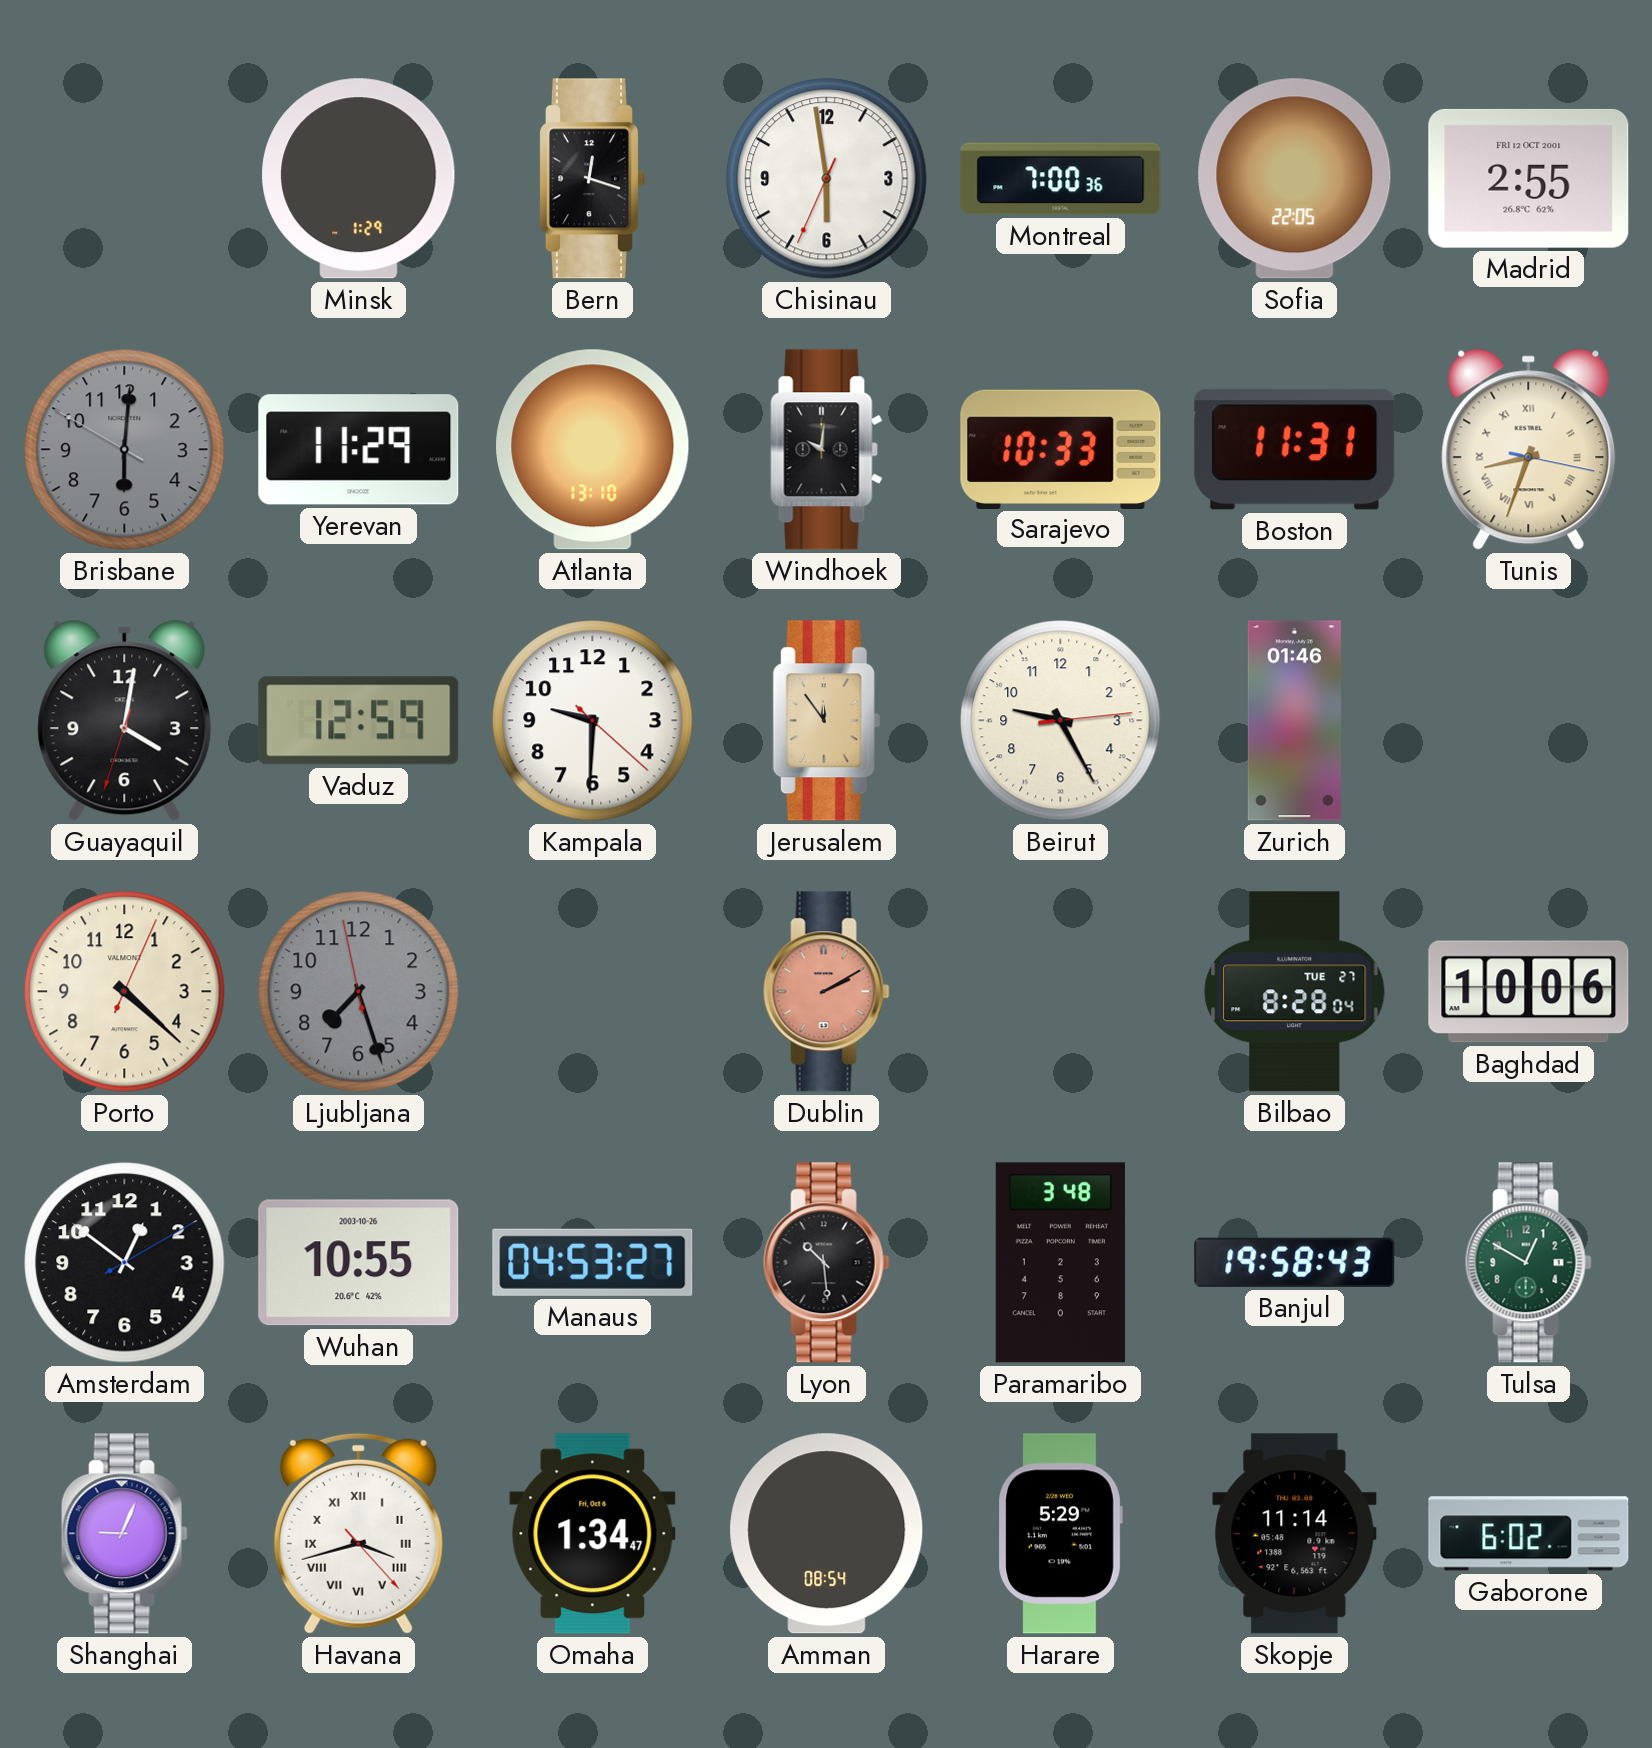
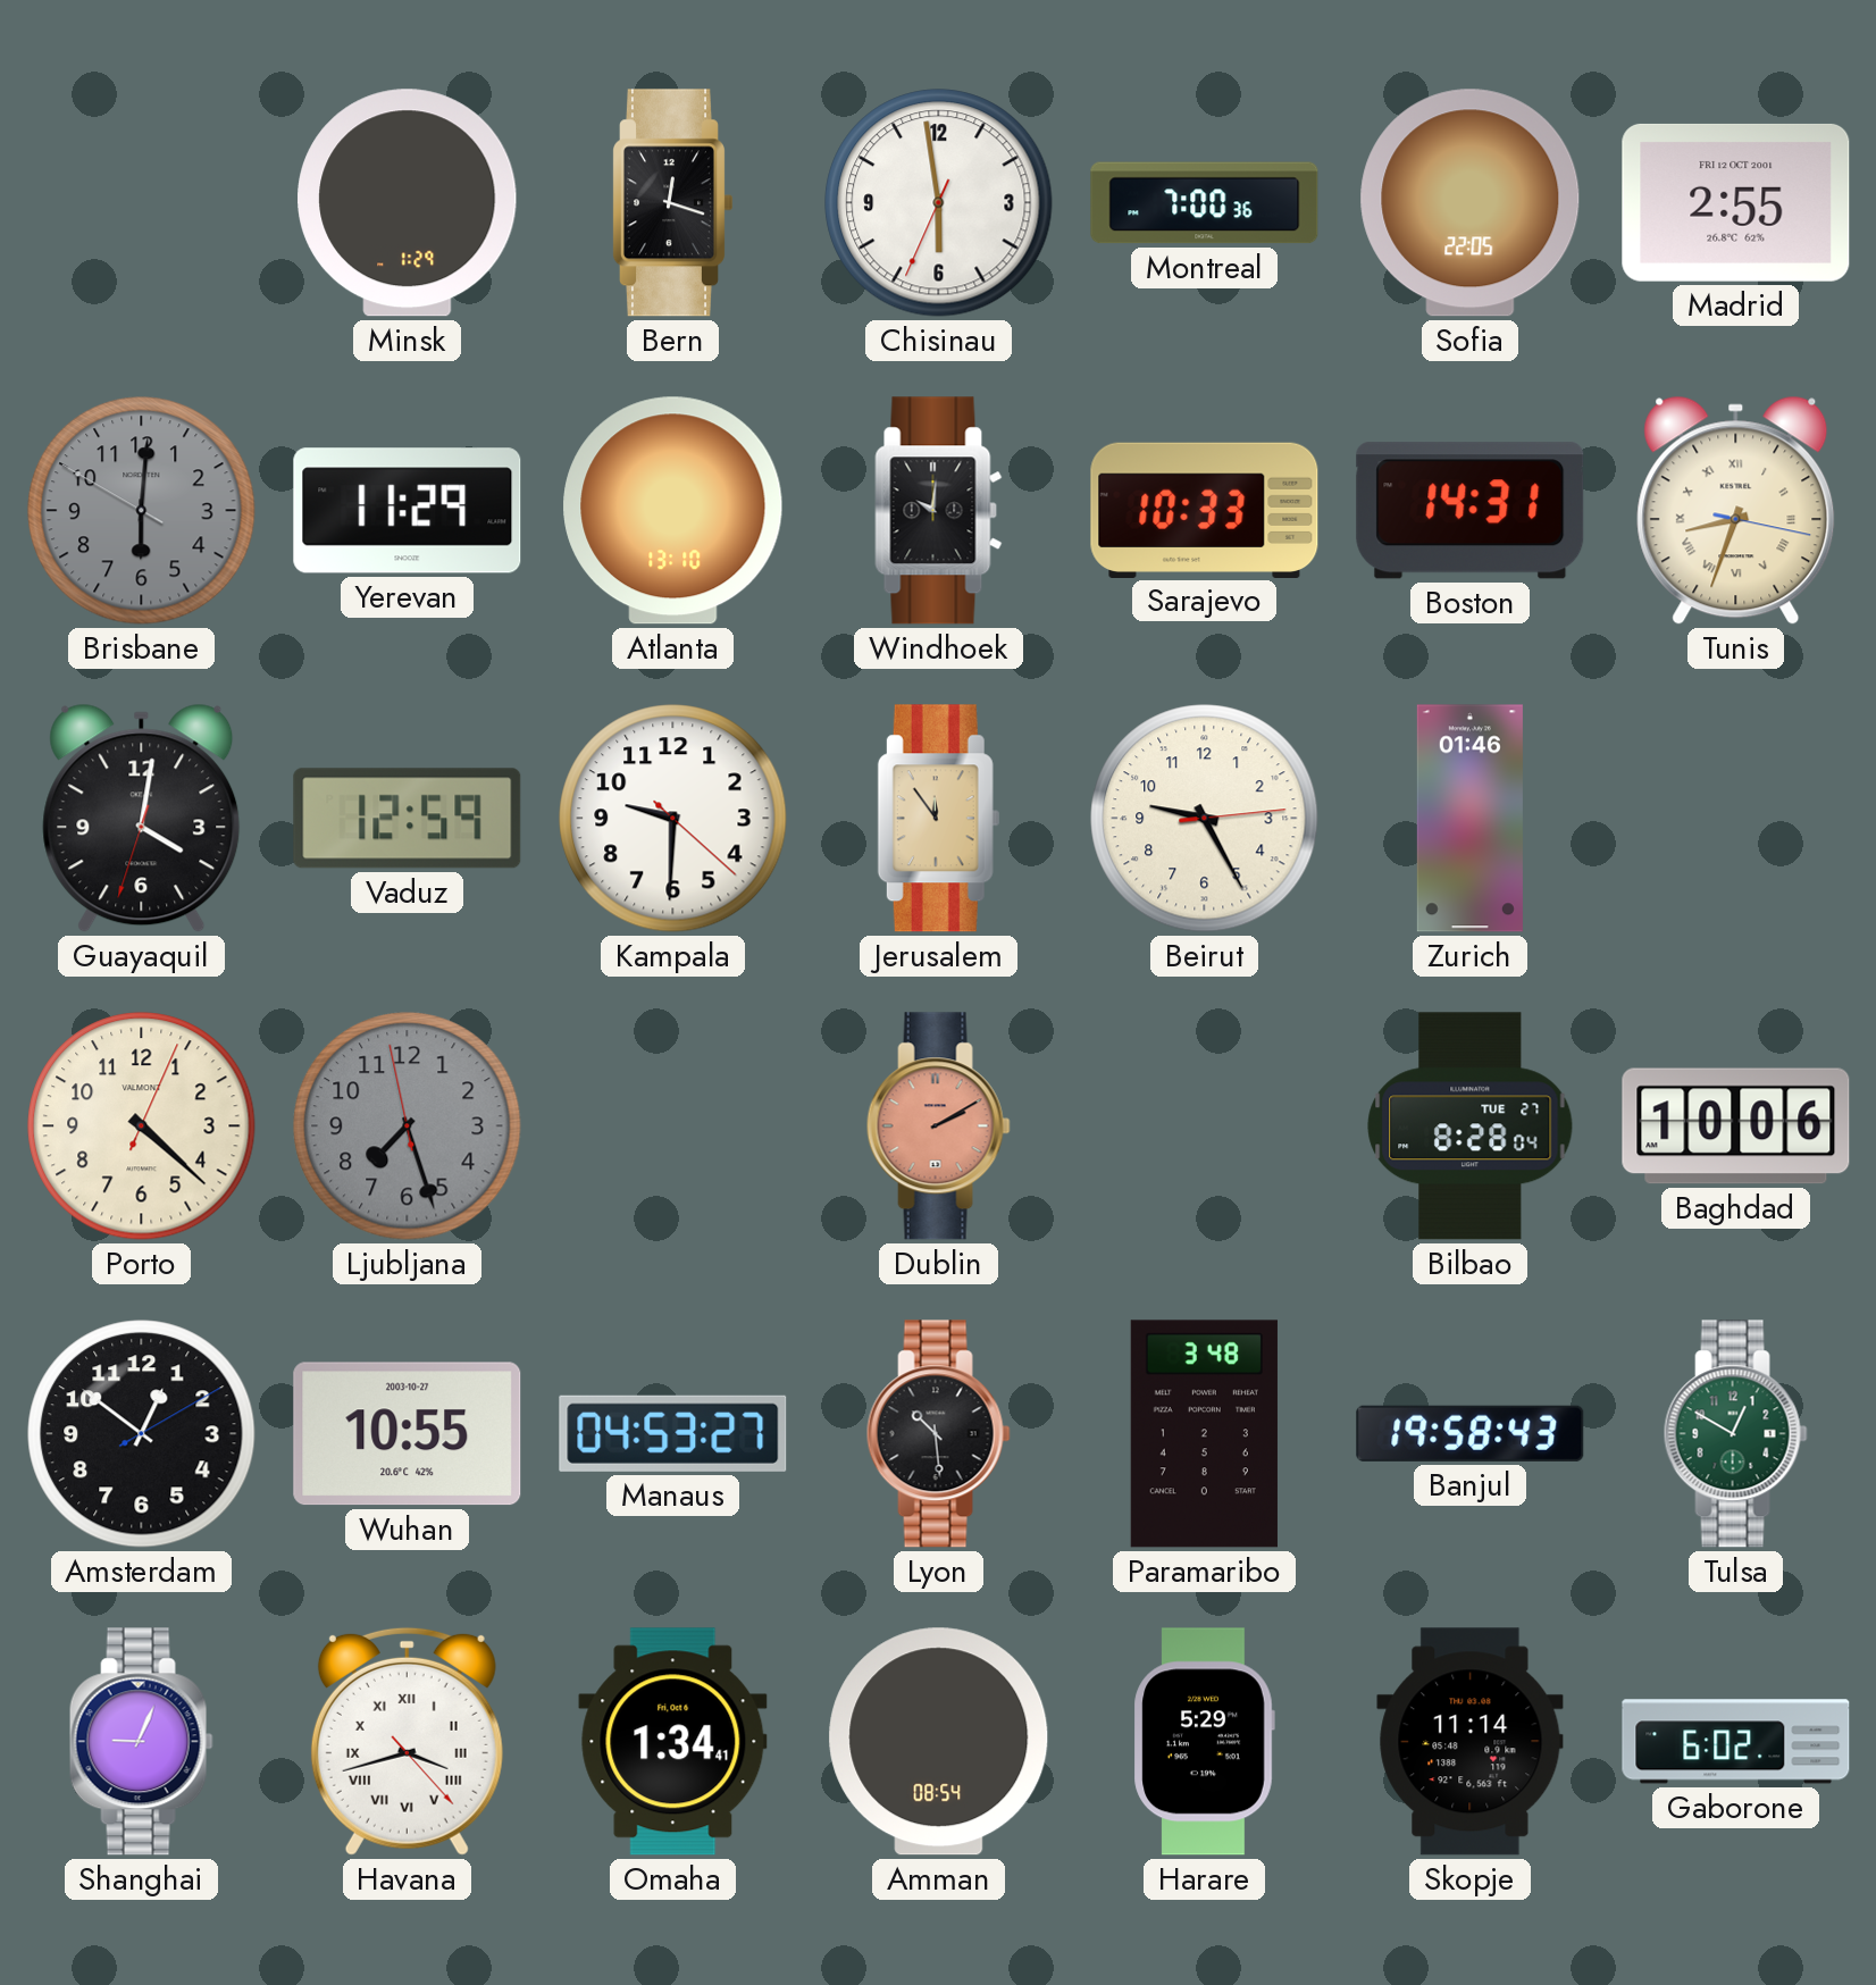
Boston: 11:31 -> 14:31
Wuhan date: 2003-10-26 -> 2003-10-27
Omaha: 1:34:47 -> 1:34:41
